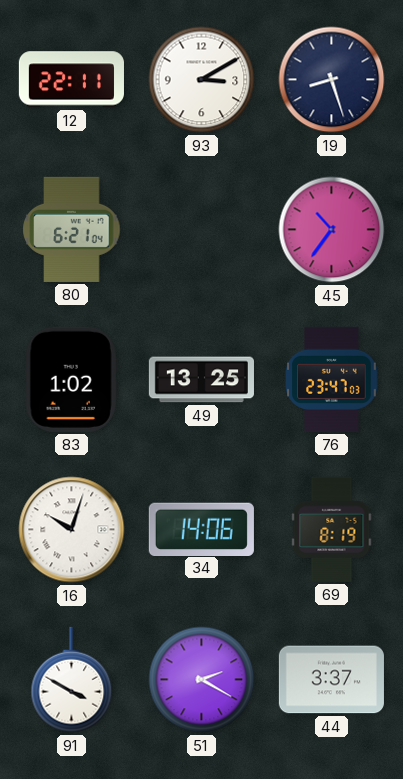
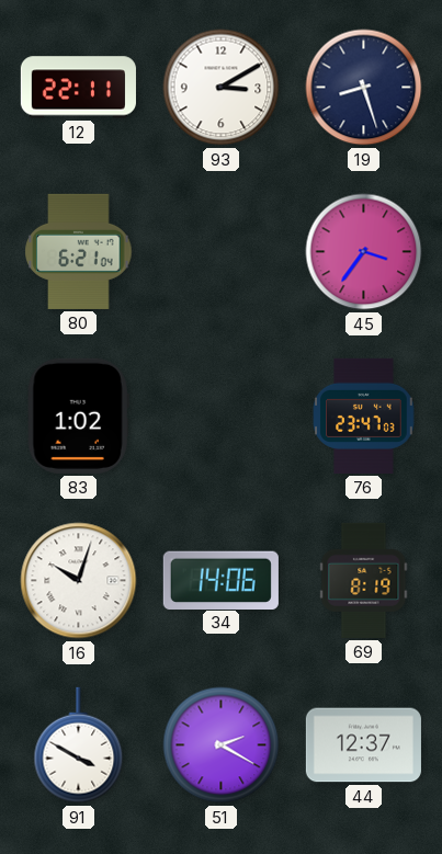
45: 10:36 -> 3:36
49: 13:25 -> none
44: 3:37 -> 12:37
